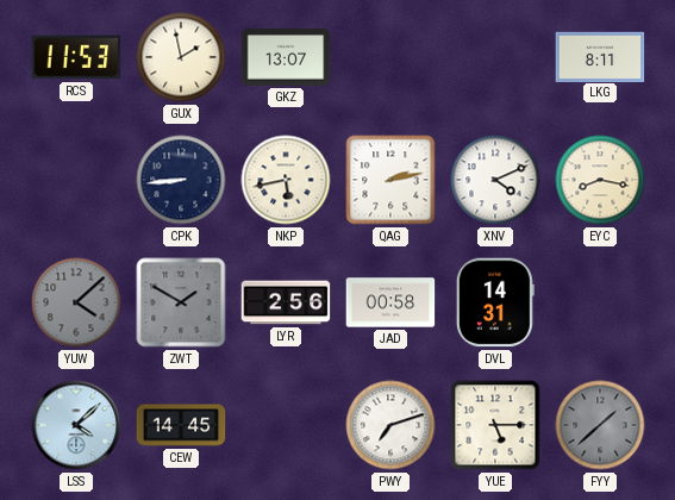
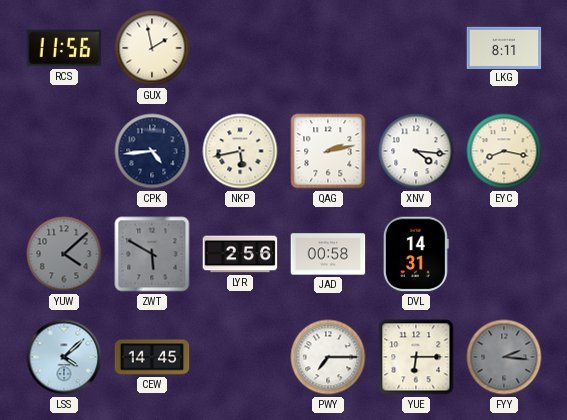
RCS: 11:53 -> 11:56
GKZ: 13:07 -> none
CPK: 8:44 -> 4:44
XNV: 4:11 -> 4:16
ZWT: 1:50 -> 5:50
PWY: 7:12 -> 7:15
YUE: 5:15 -> 6:15
FYY: 1:38 -> 2:16
